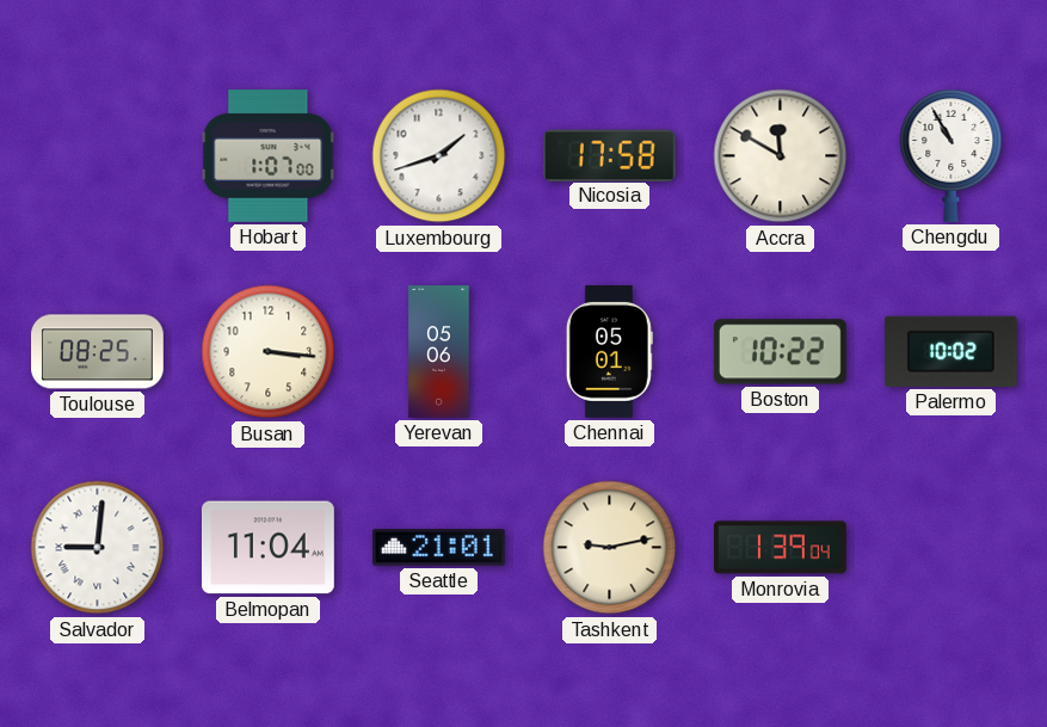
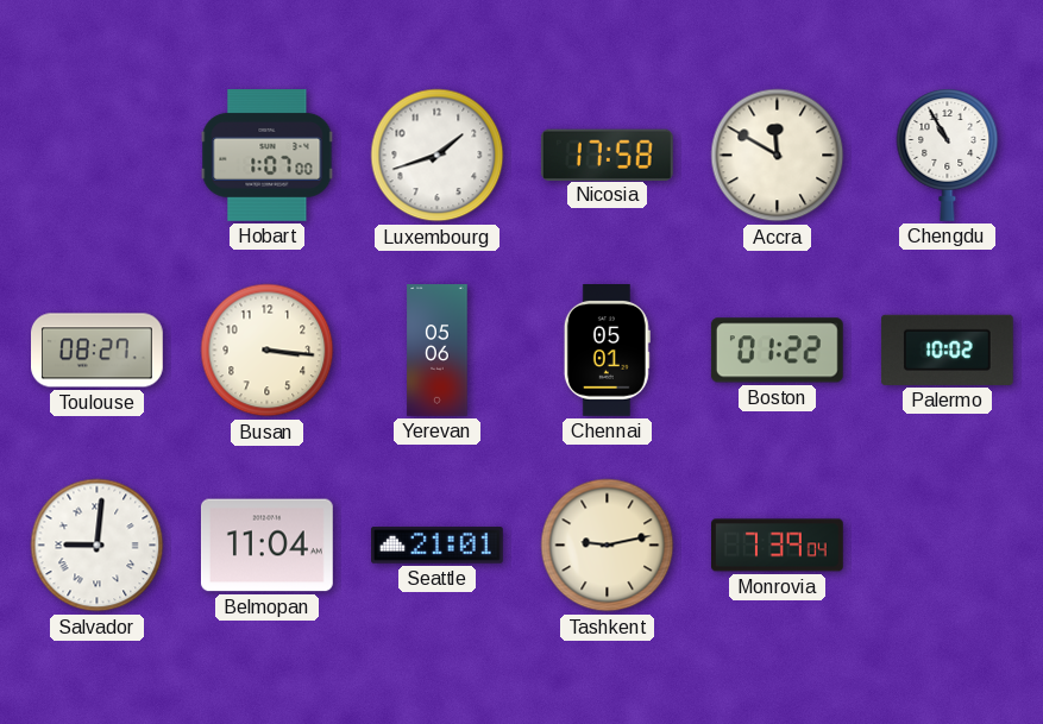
Toulouse: 08:25 -> 08:27
Boston: 10:22 -> 01:22
Monrovia: 1:39 -> 7:39
